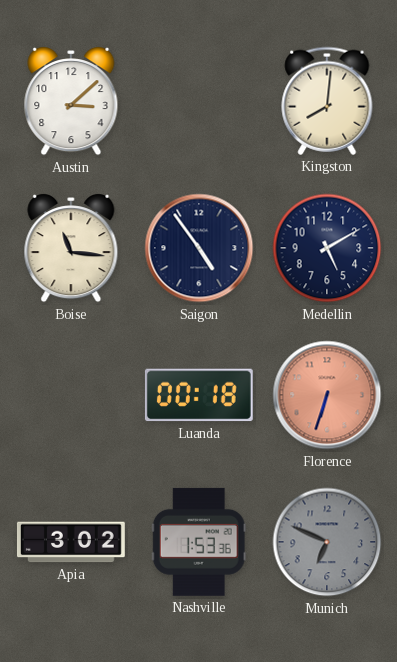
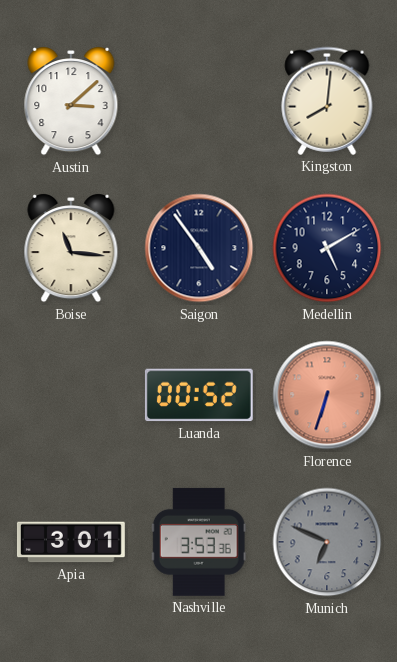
Luanda: 00:18 -> 00:52
Apia: 3:02 -> 3:01
Nashville: 1:53 -> 3:53
